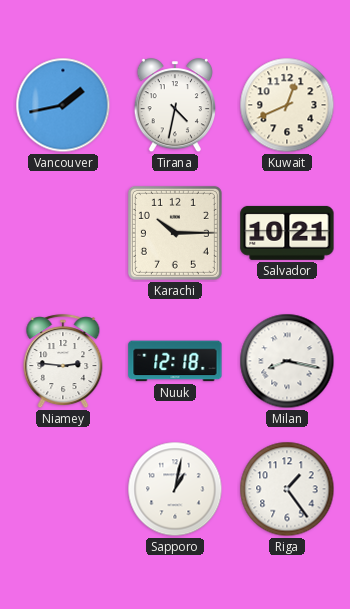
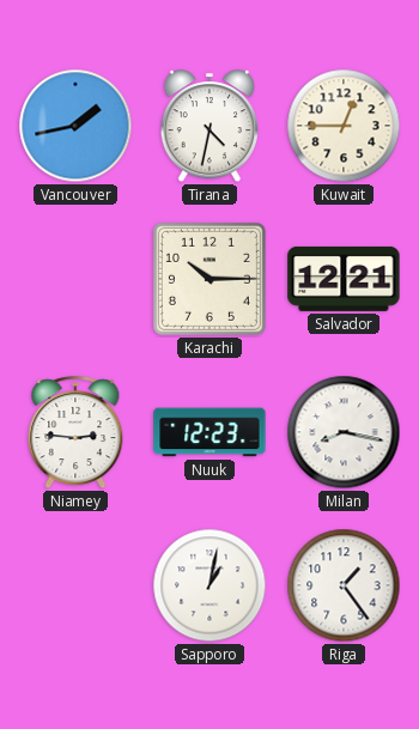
Kuwait: 12:41 -> 12:45
Salvador: 10:21 -> 12:21
Nuuk: 12:18 -> 12:23
